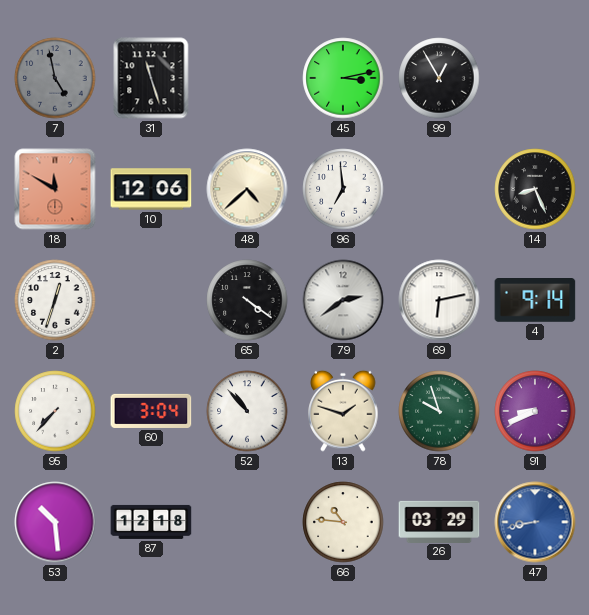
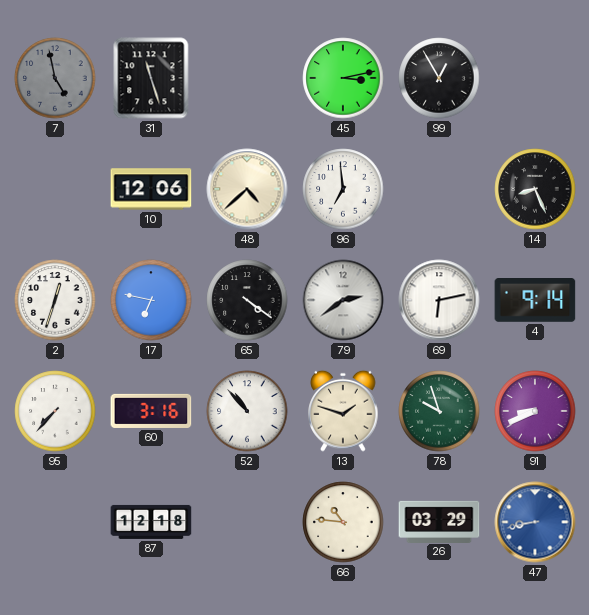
18: 11:50 -> none
17: none -> 6:47
60: 3:04 -> 3:16
53: 10:29 -> none
